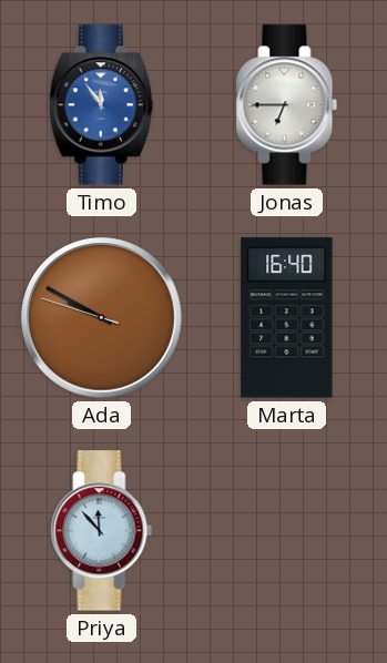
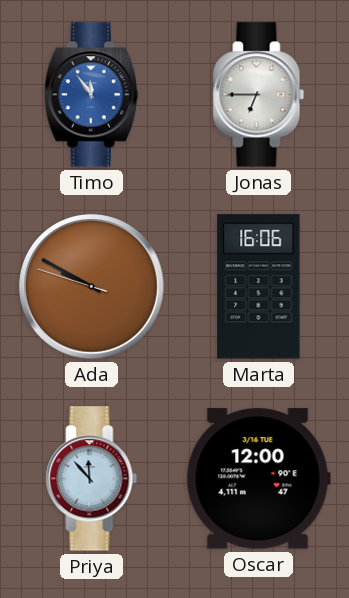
Marta: 16:40 -> 16:06
Oscar: none -> 12:00
